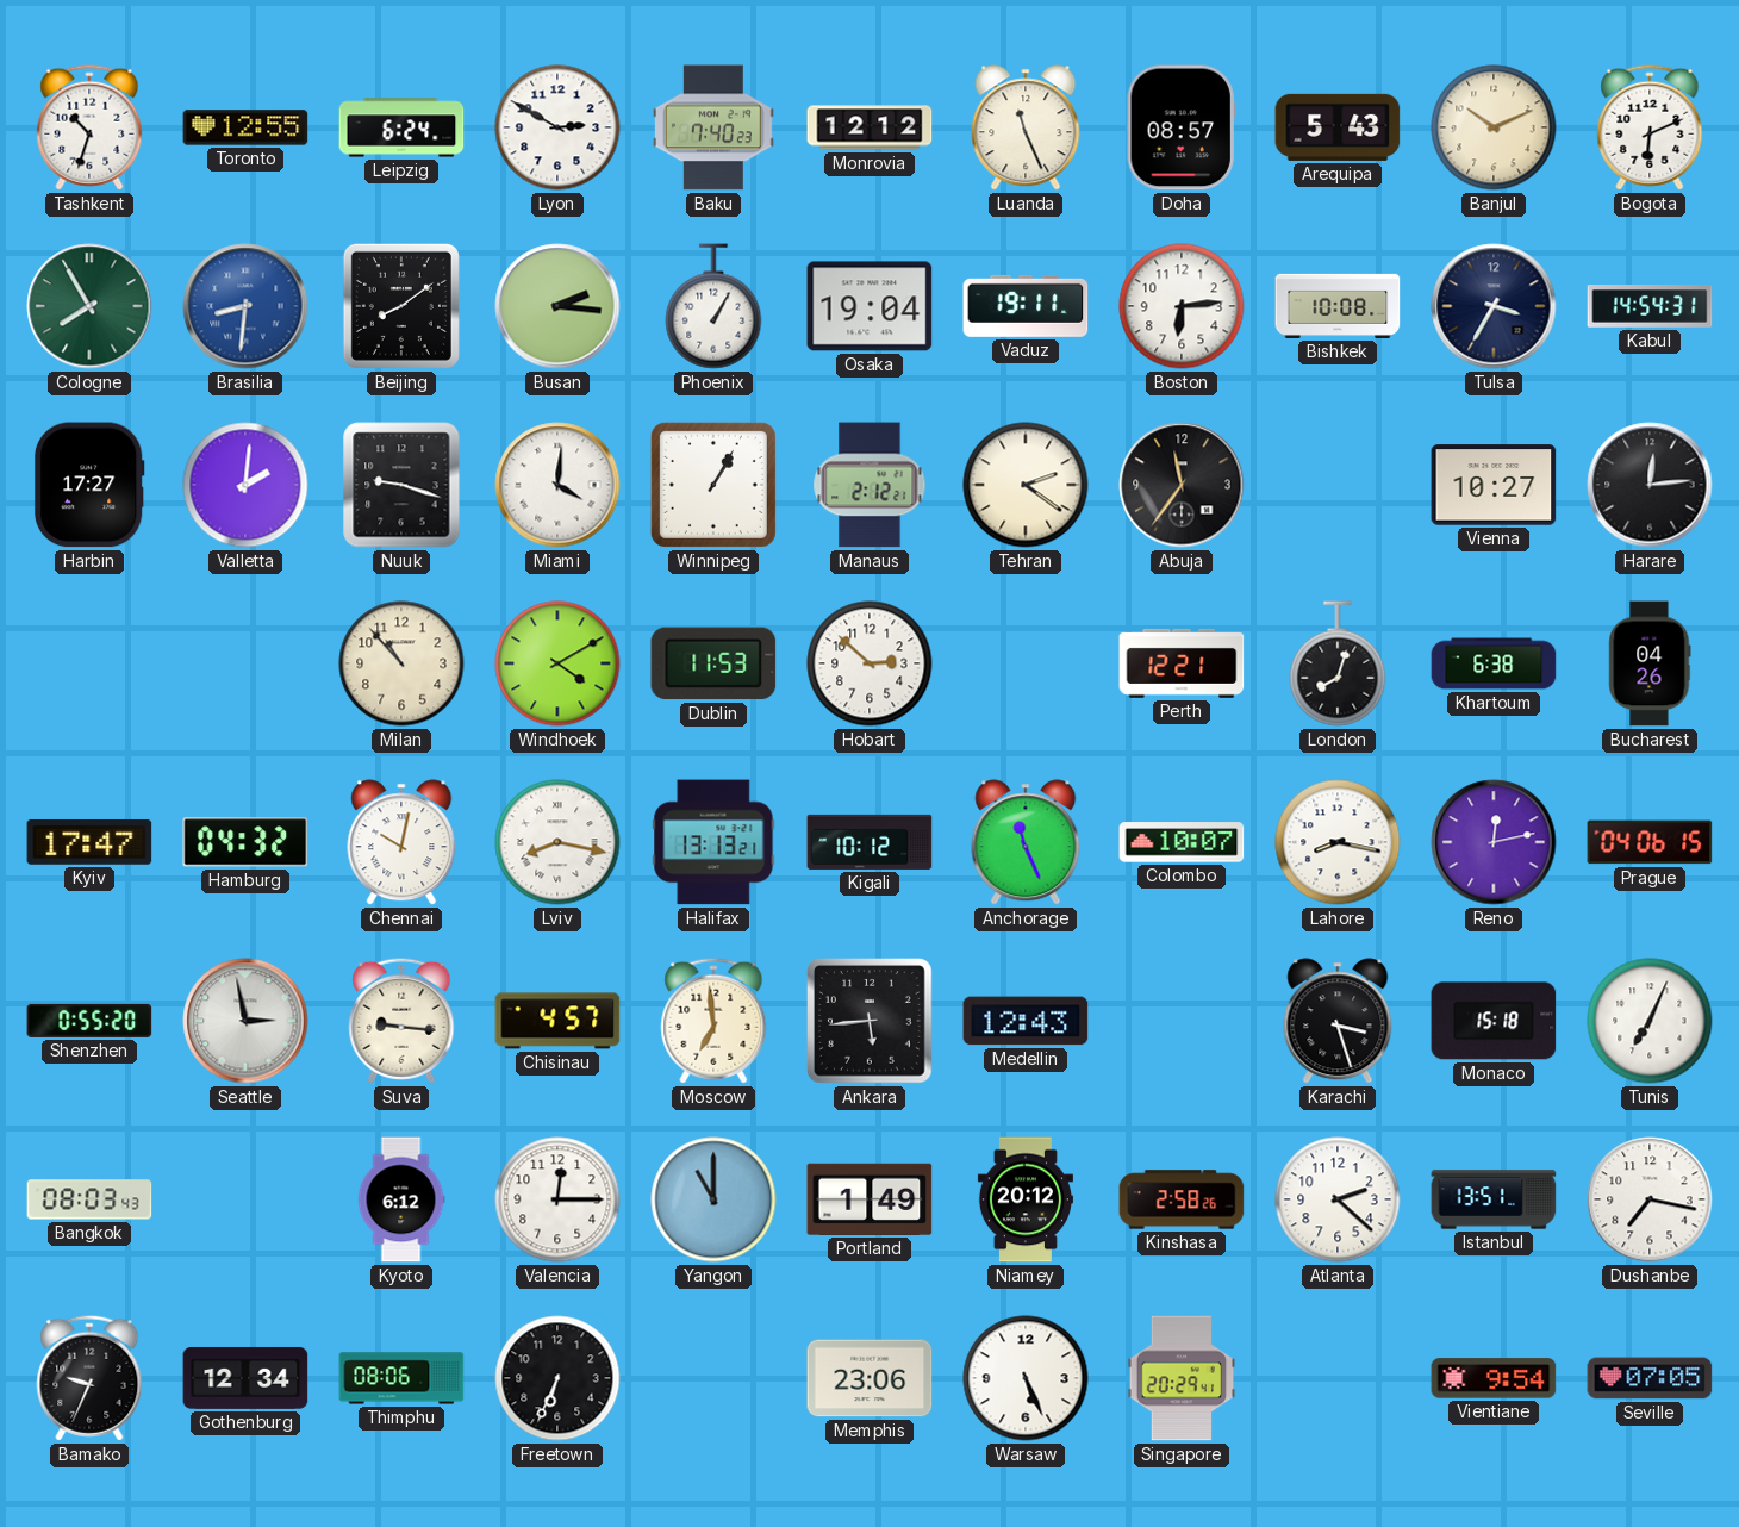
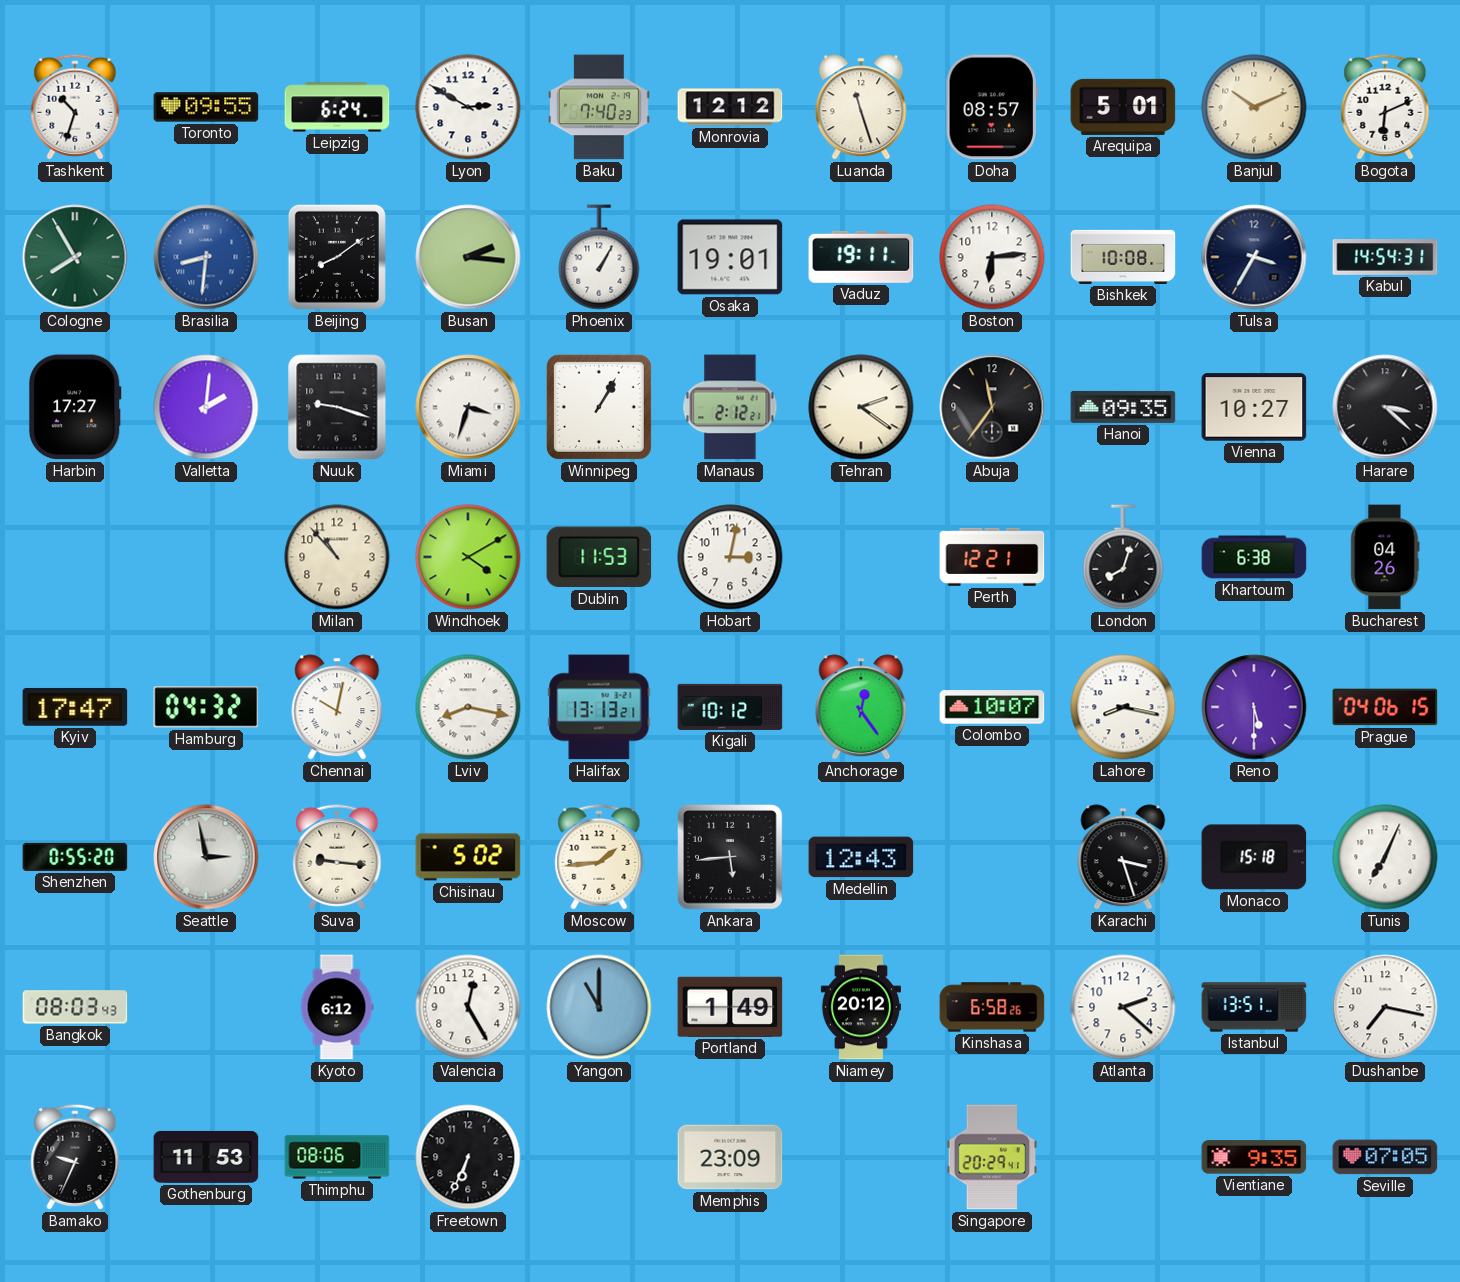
Toronto: 12:55 -> 09:55
Luanda: 11:26 -> 11:27
Arequipa: 5:43 -> 5:01
Osaka: 19:04 -> 19:01
Miami: 4:01 -> 3:33
Hanoi: none -> 09:35
Harare: 12:14 -> 3:22
Hobart: 2:52 -> 3:02
Anchorage: 11:26 -> 12:24
Reno: 12:13 -> 5:30
Chisinau: 4:57 -> 5:02
Moscow: 6:59 -> 1:44
Valencia: 12:15 -> 12:25
Kinshasa: 2:58 -> 6:58
Gothenburg: 12:34 -> 11:53
Memphis: 23:06 -> 23:09
Warsaw: 5:26 -> none
Vientiane: 9:54 -> 9:35
